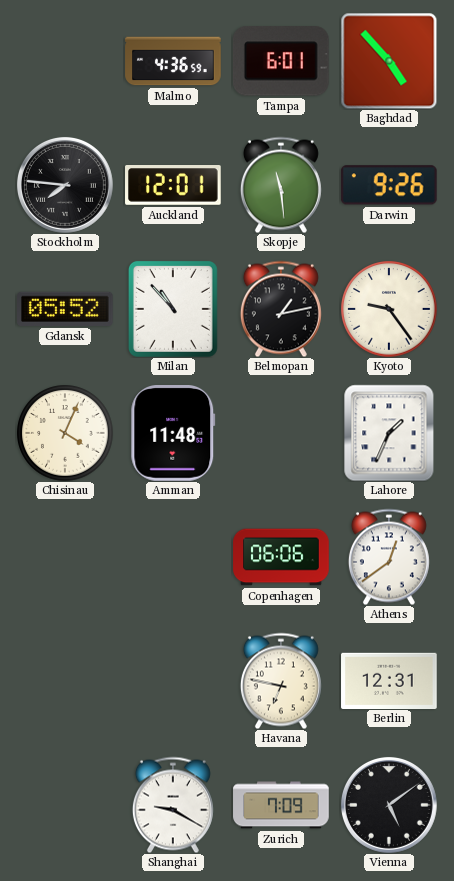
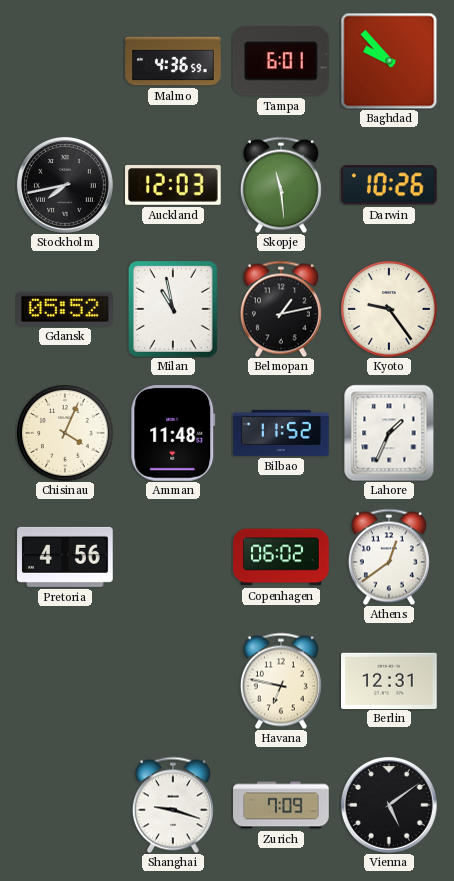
Baghdad: 4:53 -> 9:53
Stockholm: 7:46 -> 7:43
Auckland: 12:01 -> 12:03
Darwin: 9:26 -> 10:26
Milan: 10:53 -> 10:58
Bilbao: none -> 11:52
Pretoria: none -> 4:56
Copenhagen: 06:06 -> 06:02
Shanghai: 9:20 -> 9:18
